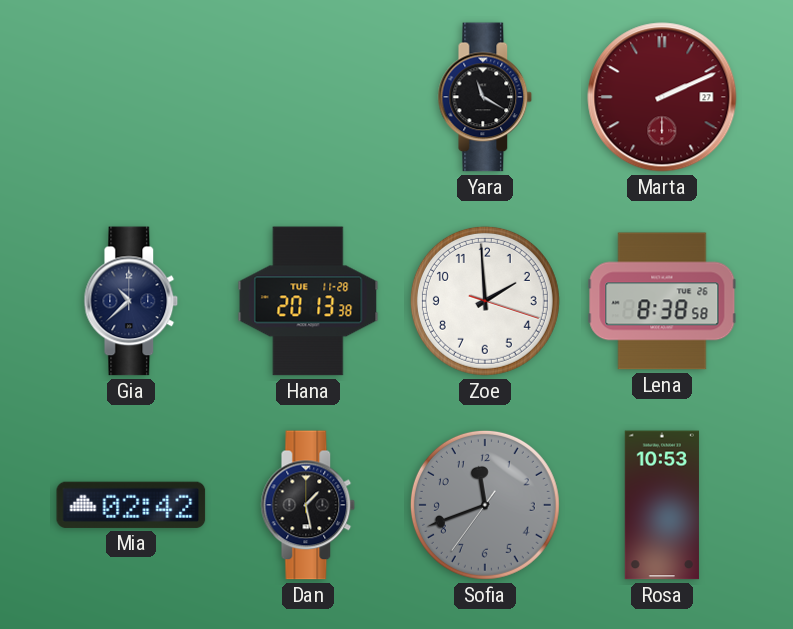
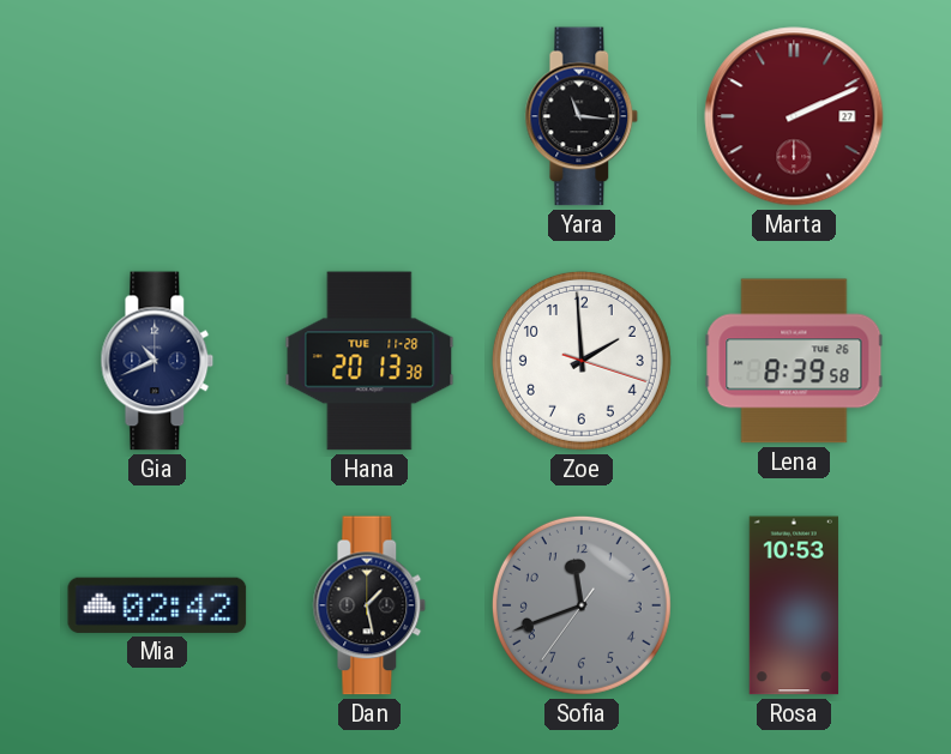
Yara: 11:20 -> 11:16
Gia: 10:38 -> 10:41
Lena: 8:38 -> 8:39
